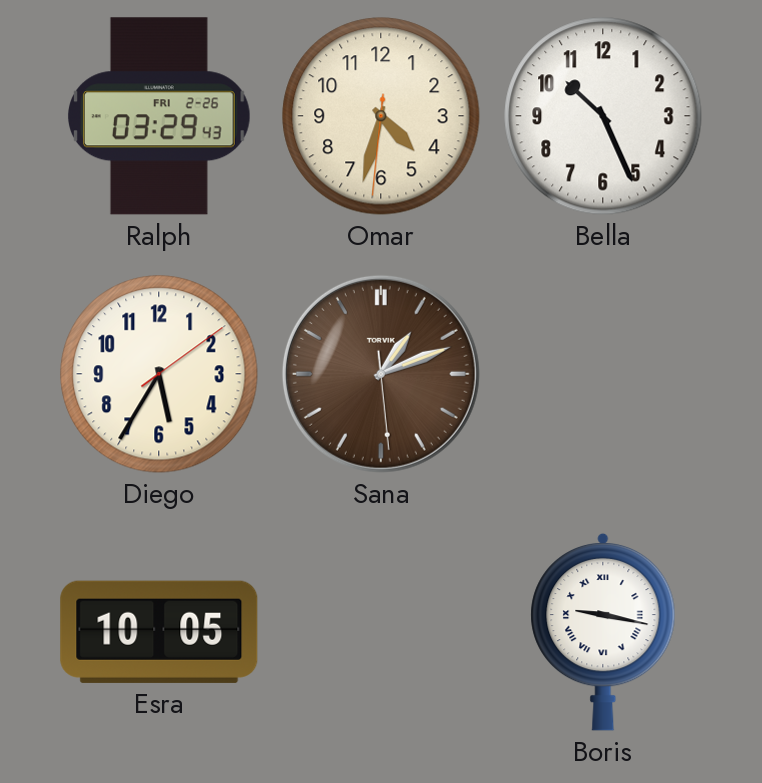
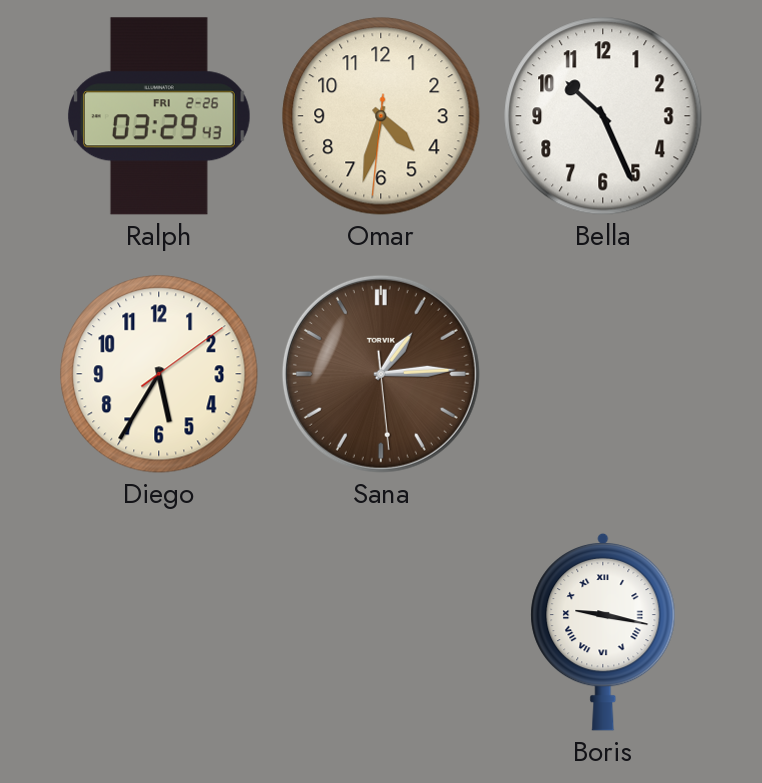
Sana: 1:11 -> 1:14
Esra: 10:05 -> none
